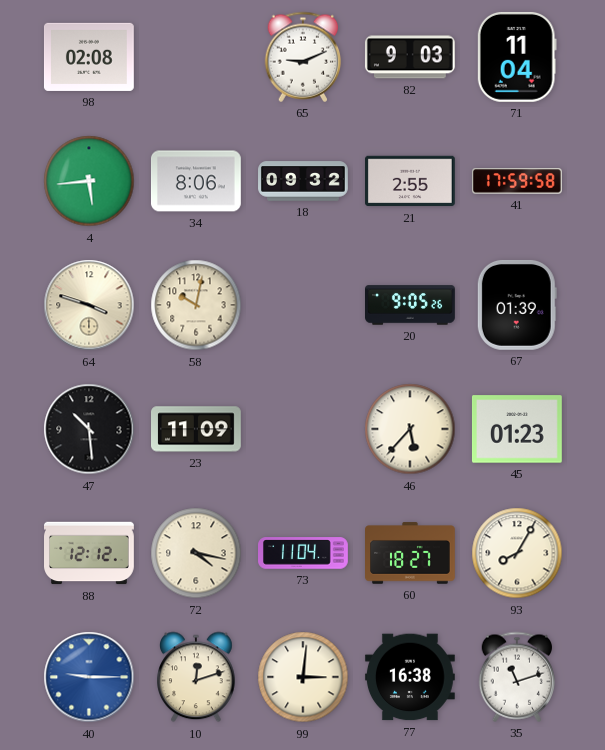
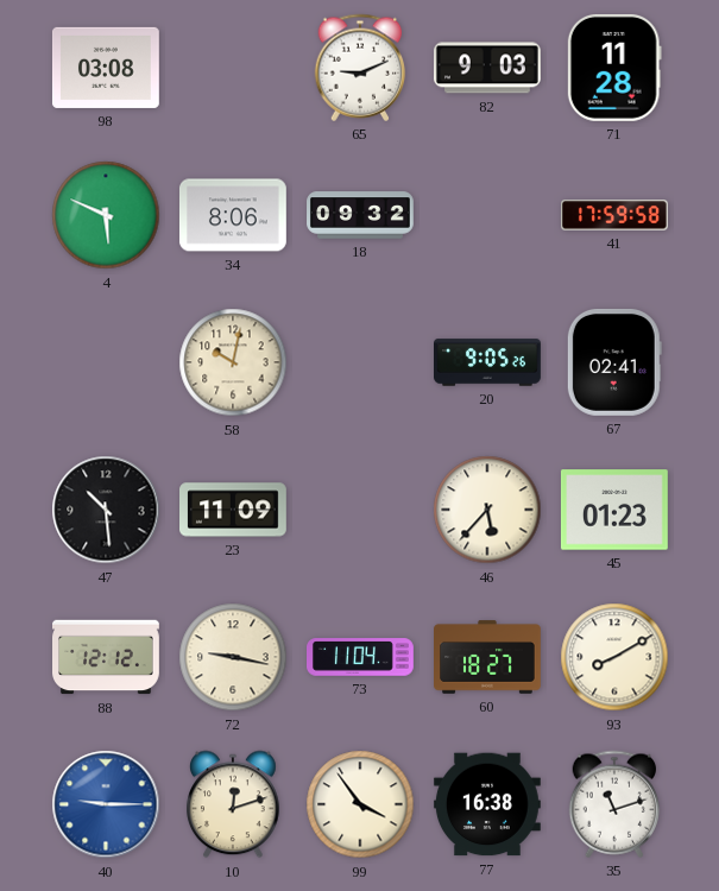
98: 02:08 -> 03:08
71: 11:04 -> 11:28
4: 5:44 -> 5:49
21: 2:55 -> none
64: 3:48 -> none
67: 01:39 -> 02:41
72: 4:17 -> 9:17
93: 8:05 -> 8:10
99: 3:01 -> 3:54
